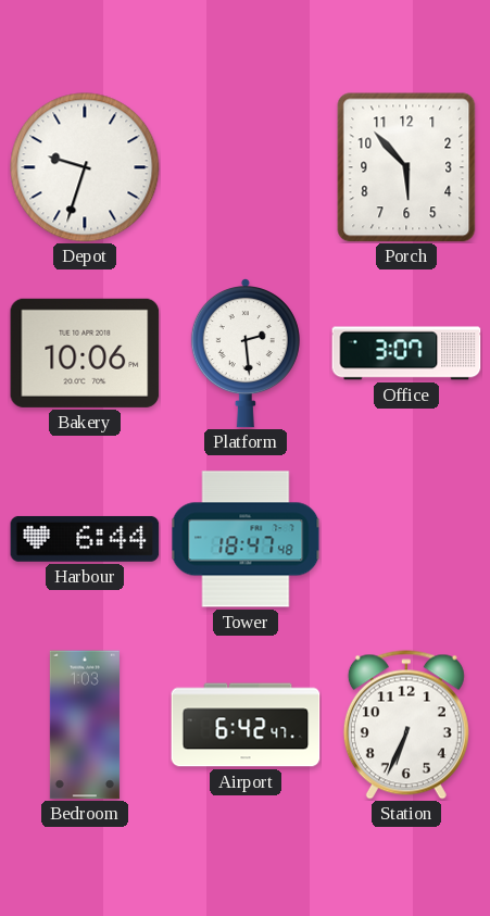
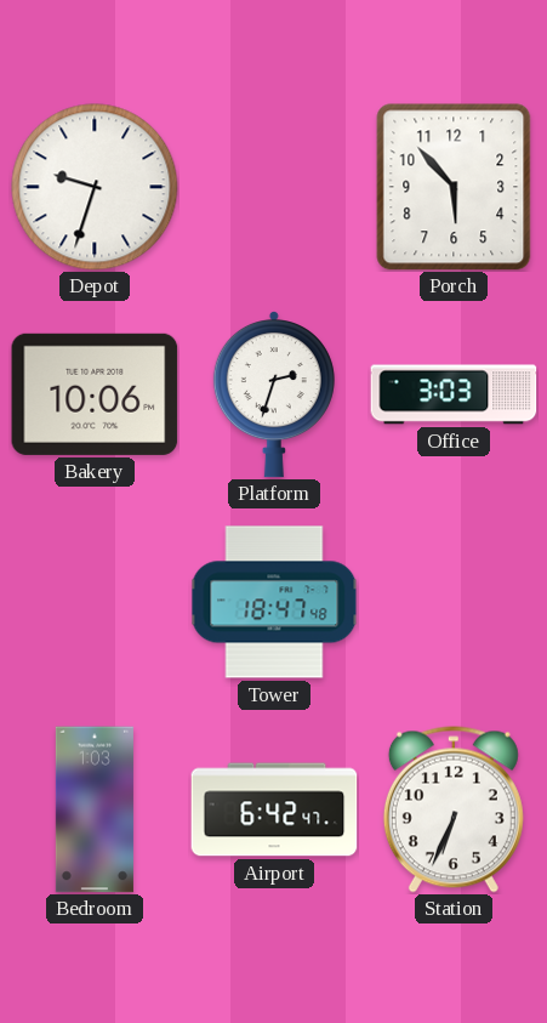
Platform: 2:29 -> 2:33
Office: 3:07 -> 3:03
Harbour: 6:44 -> none
